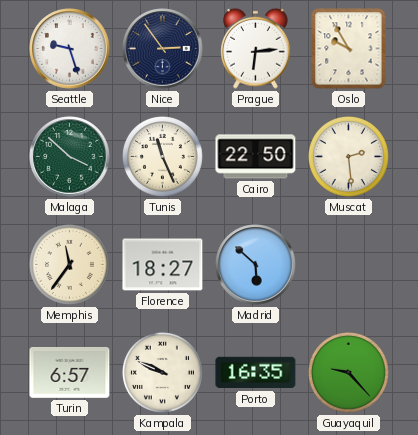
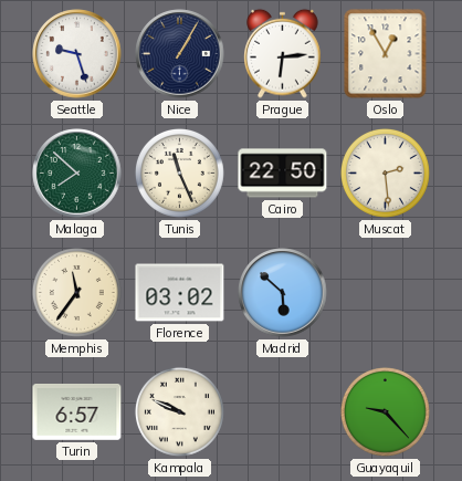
Nice: 2:54 -> 1:05
Oslo: 9:55 -> 12:55
Malaga: 3:52 -> 7:52
Florence: 18:27 -> 03:02
Porto: 16:35 -> none
